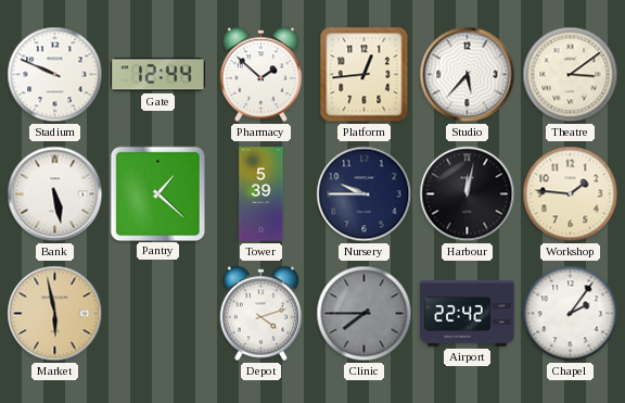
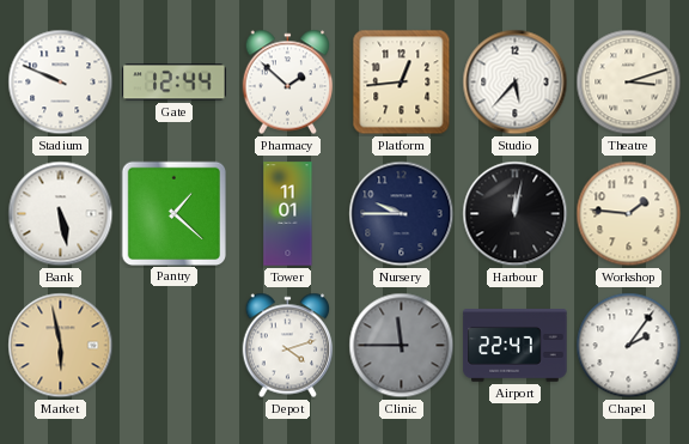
Theatre: 3:09 -> 3:12
Tower: 5:39 -> 11:01
Clinic: 7:45 -> 11:45
Airport: 22:42 -> 22:47
